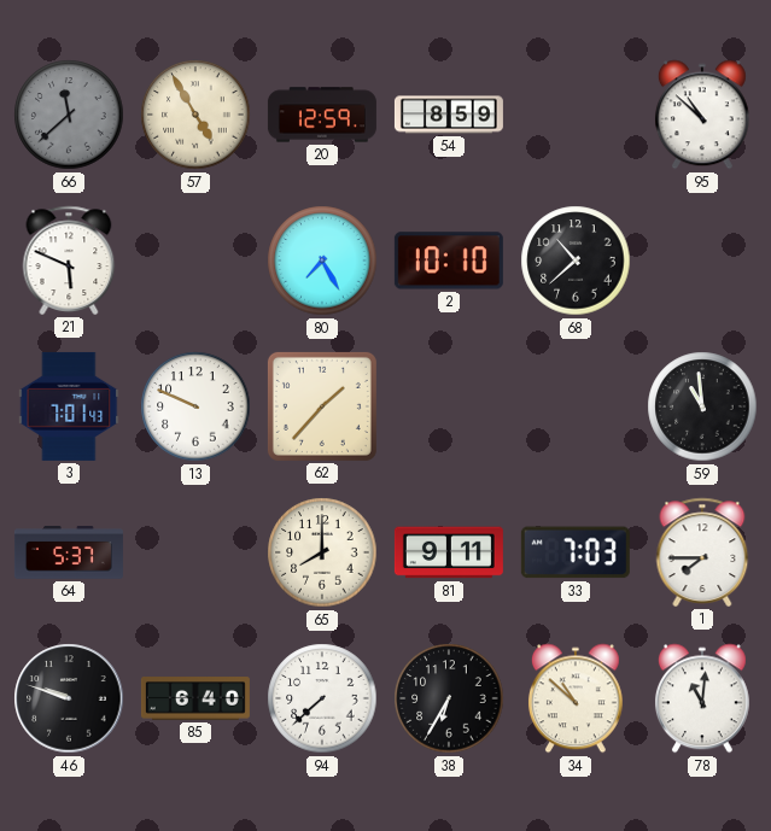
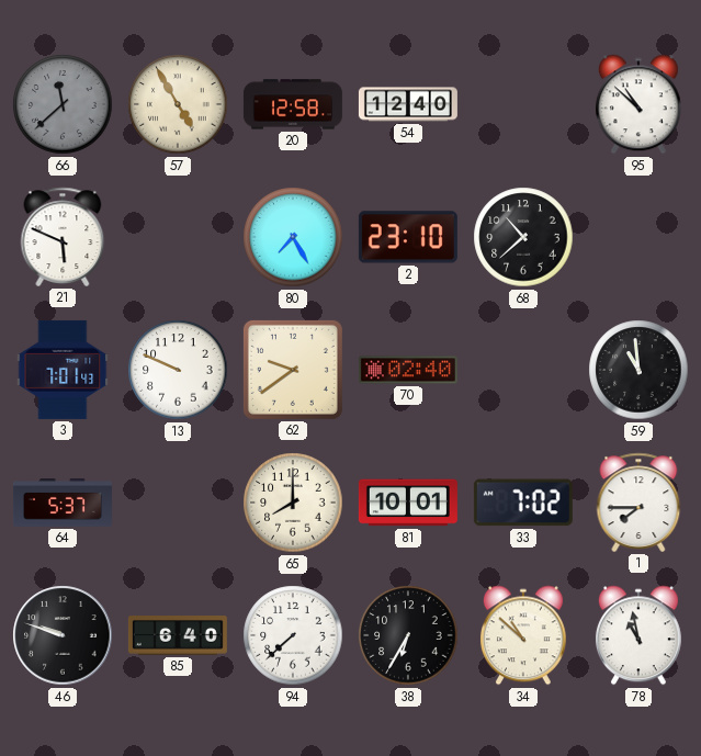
20: 12:59 -> 12:58
54: 8:59 -> 12:40
2: 10:10 -> 23:10
62: 1:37 -> 9:39
70: none -> 02:40
81: 9:11 -> 10:01
33: 7:03 -> 7:02
78: 11:01 -> 10:58
